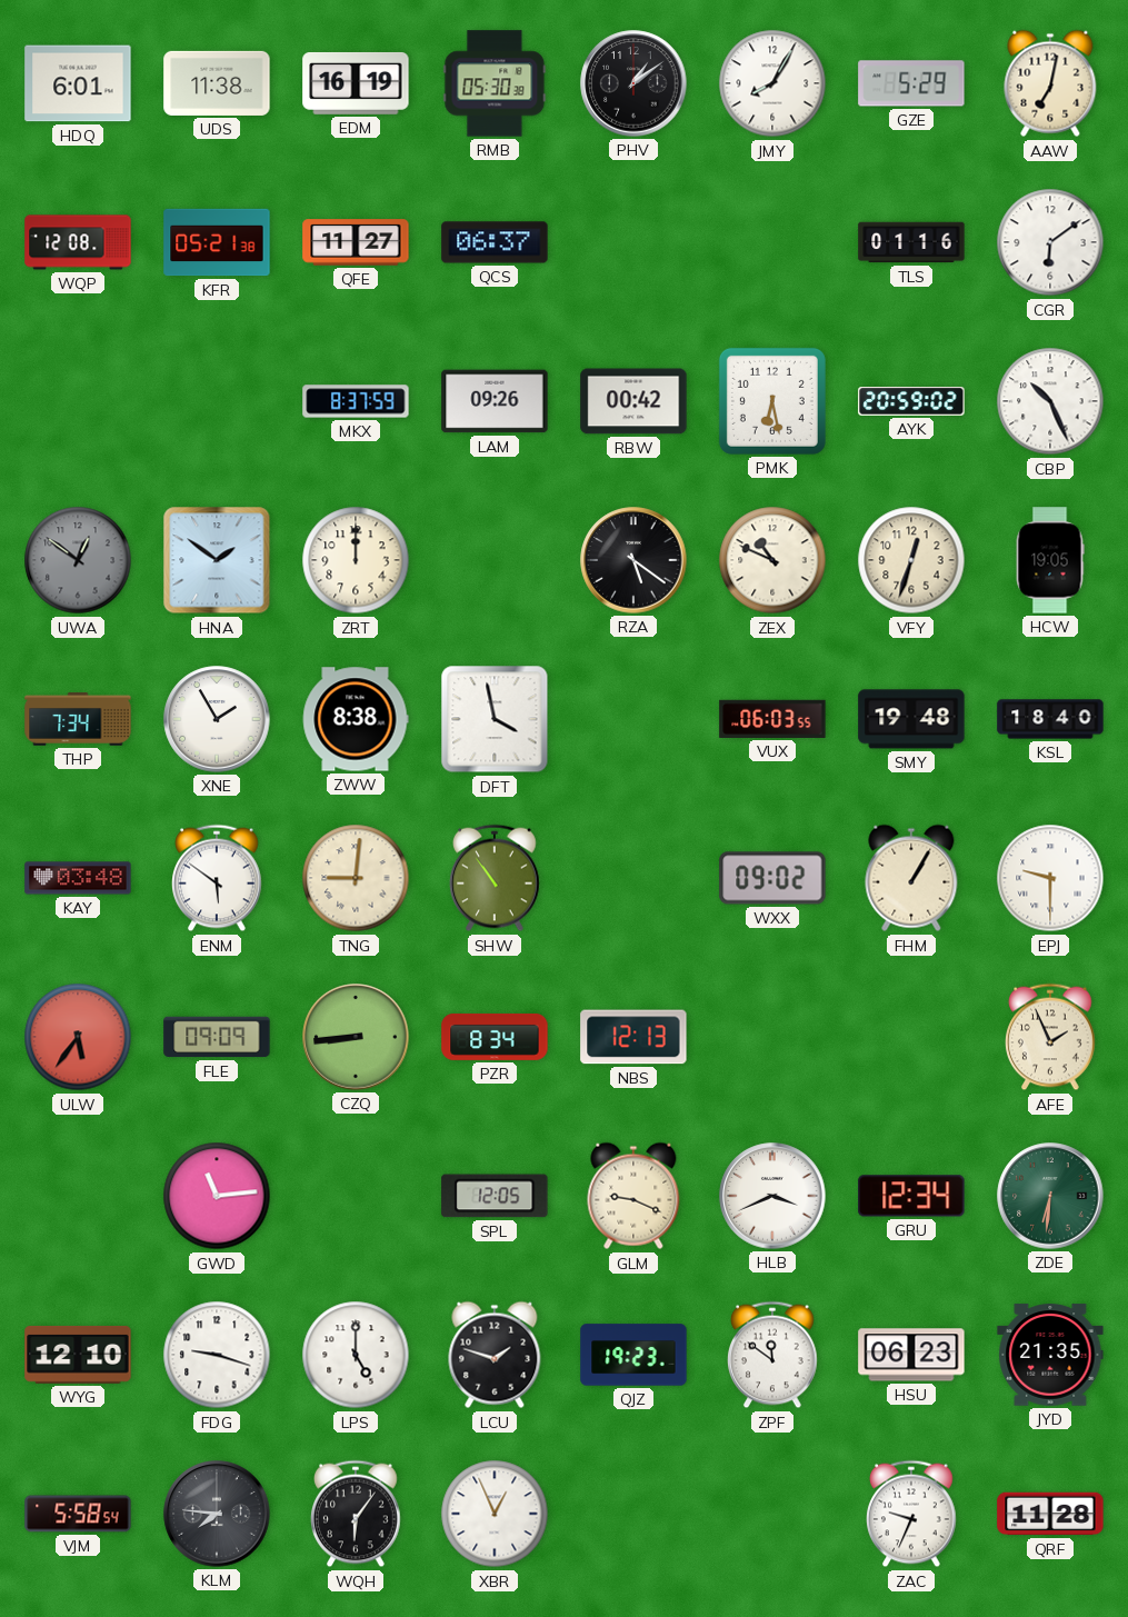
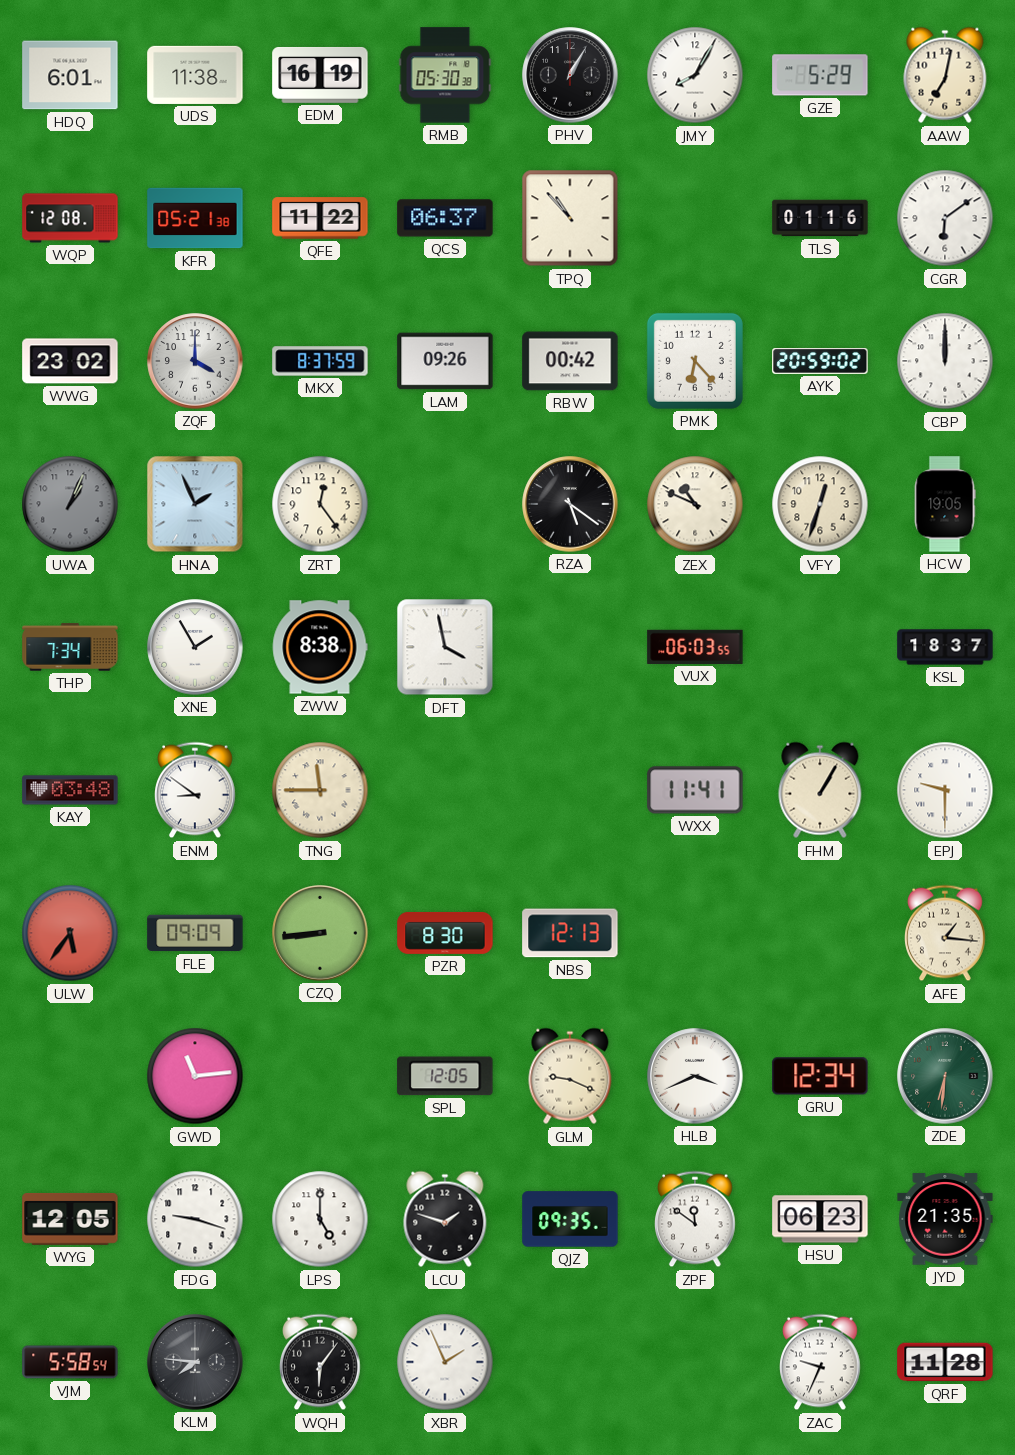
PHV: 1:09 -> 1:05
QFE: 11:27 -> 11:22
TPQ: none -> 10:53
WWG: none -> 23:02
ZQF: none -> 4:00
PMK: 6:28 -> 6:23
CBP: 10:26 -> 12:00
UWA: 12:51 -> 1:04
HNA: 1:51 -> 1:56
ZRT: 12:00 -> 12:24
SMY: 19:48 -> none
KSL: 18:40 -> 18:37
ENM: 5:51 -> 8:51
TNG: 9:01 -> 11:45
SHW: 10:54 -> none
WXX: 09:02 -> 11:41
PZR: 8:34 -> 8:30
AFE: 1:56 -> 1:16
WYG: 12:10 -> 12:05
QJZ: 19:23 -> 09:35
XBR: 12:56 -> 1:56
